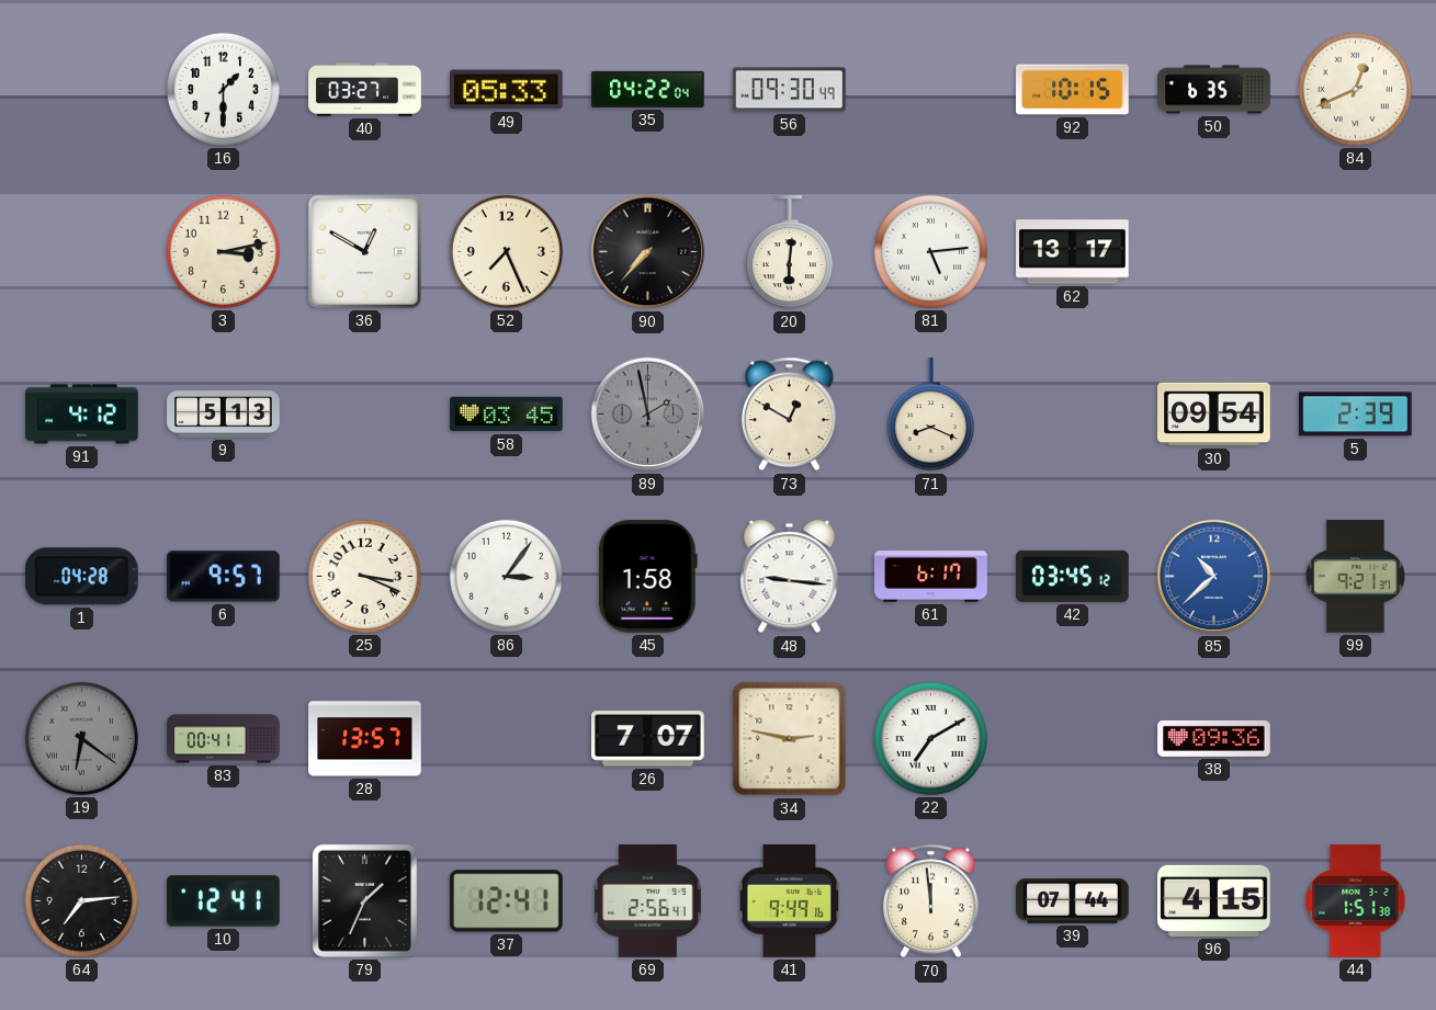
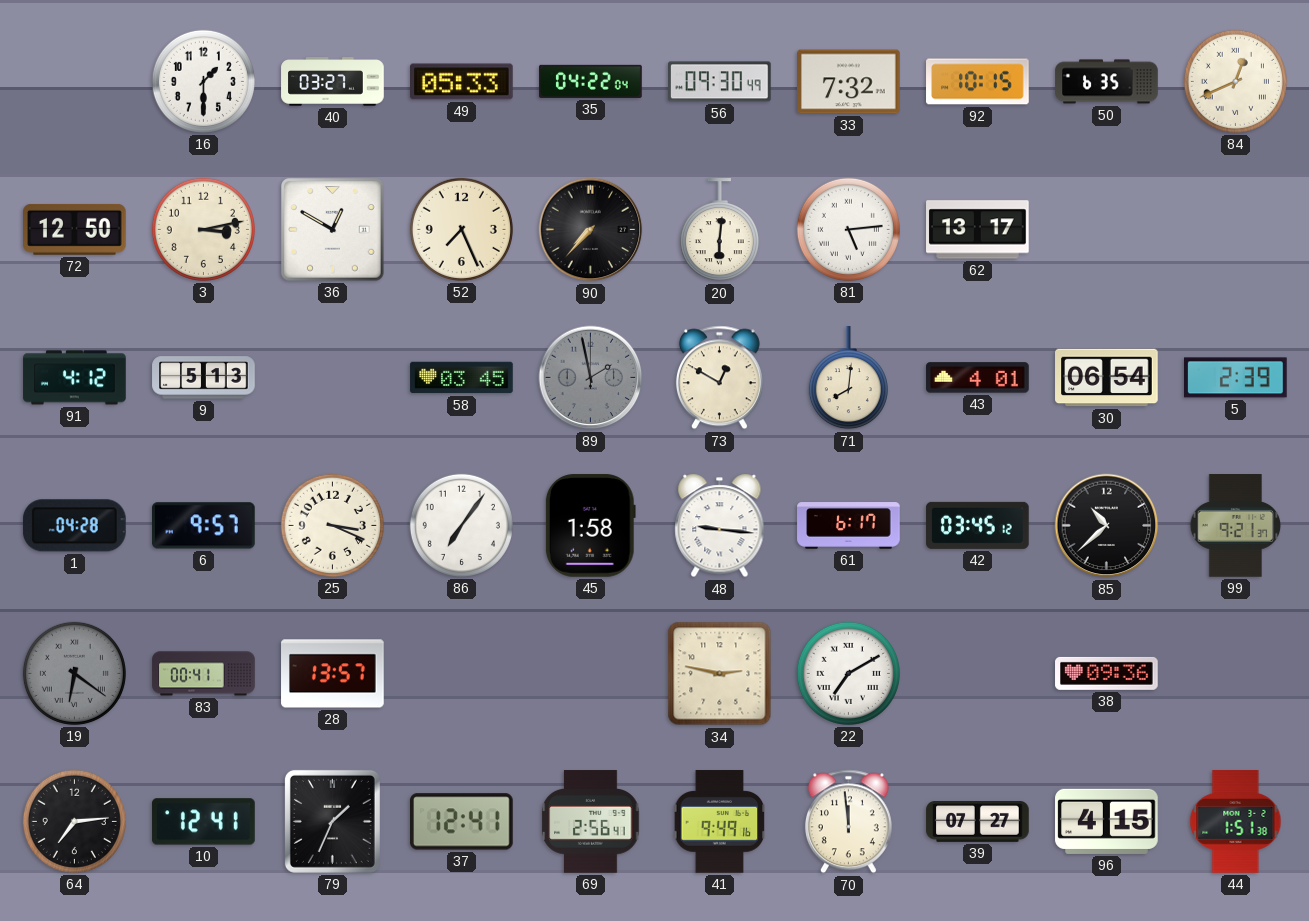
33: none -> 7:32
72: none -> 12:50
71: 8:19 -> 8:01
43: none -> 4:01
30: 09:54 -> 06:54
86: 3:06 -> 7:06
85 dial: blue -> black
26: 7:07 -> none
39: 07:44 -> 07:27
